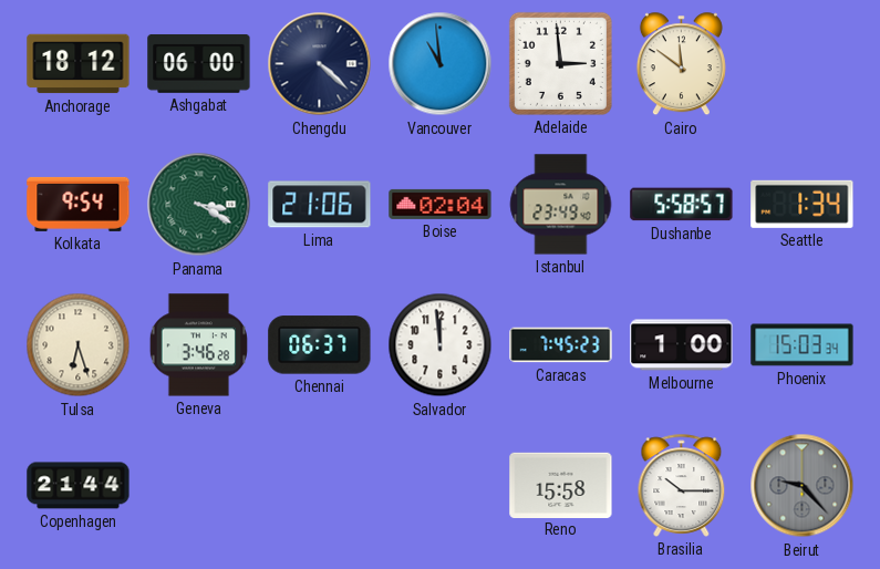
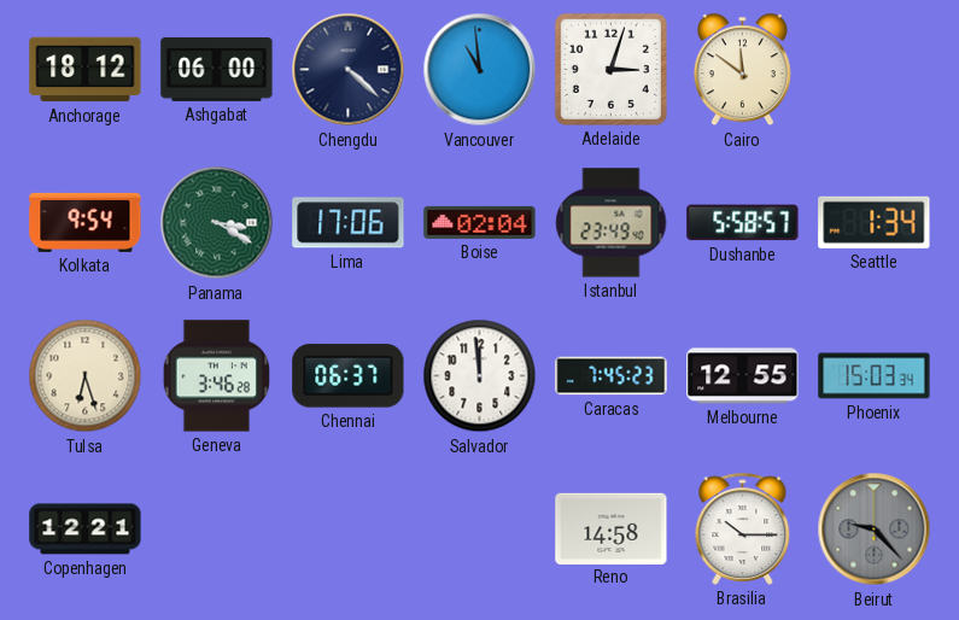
Adelaide: 2:59 -> 3:03
Lima: 21:06 -> 17:06
Melbourne: 1:00 -> 12:55
Copenhagen: 21:44 -> 12:21
Reno: 15:58 -> 14:58
